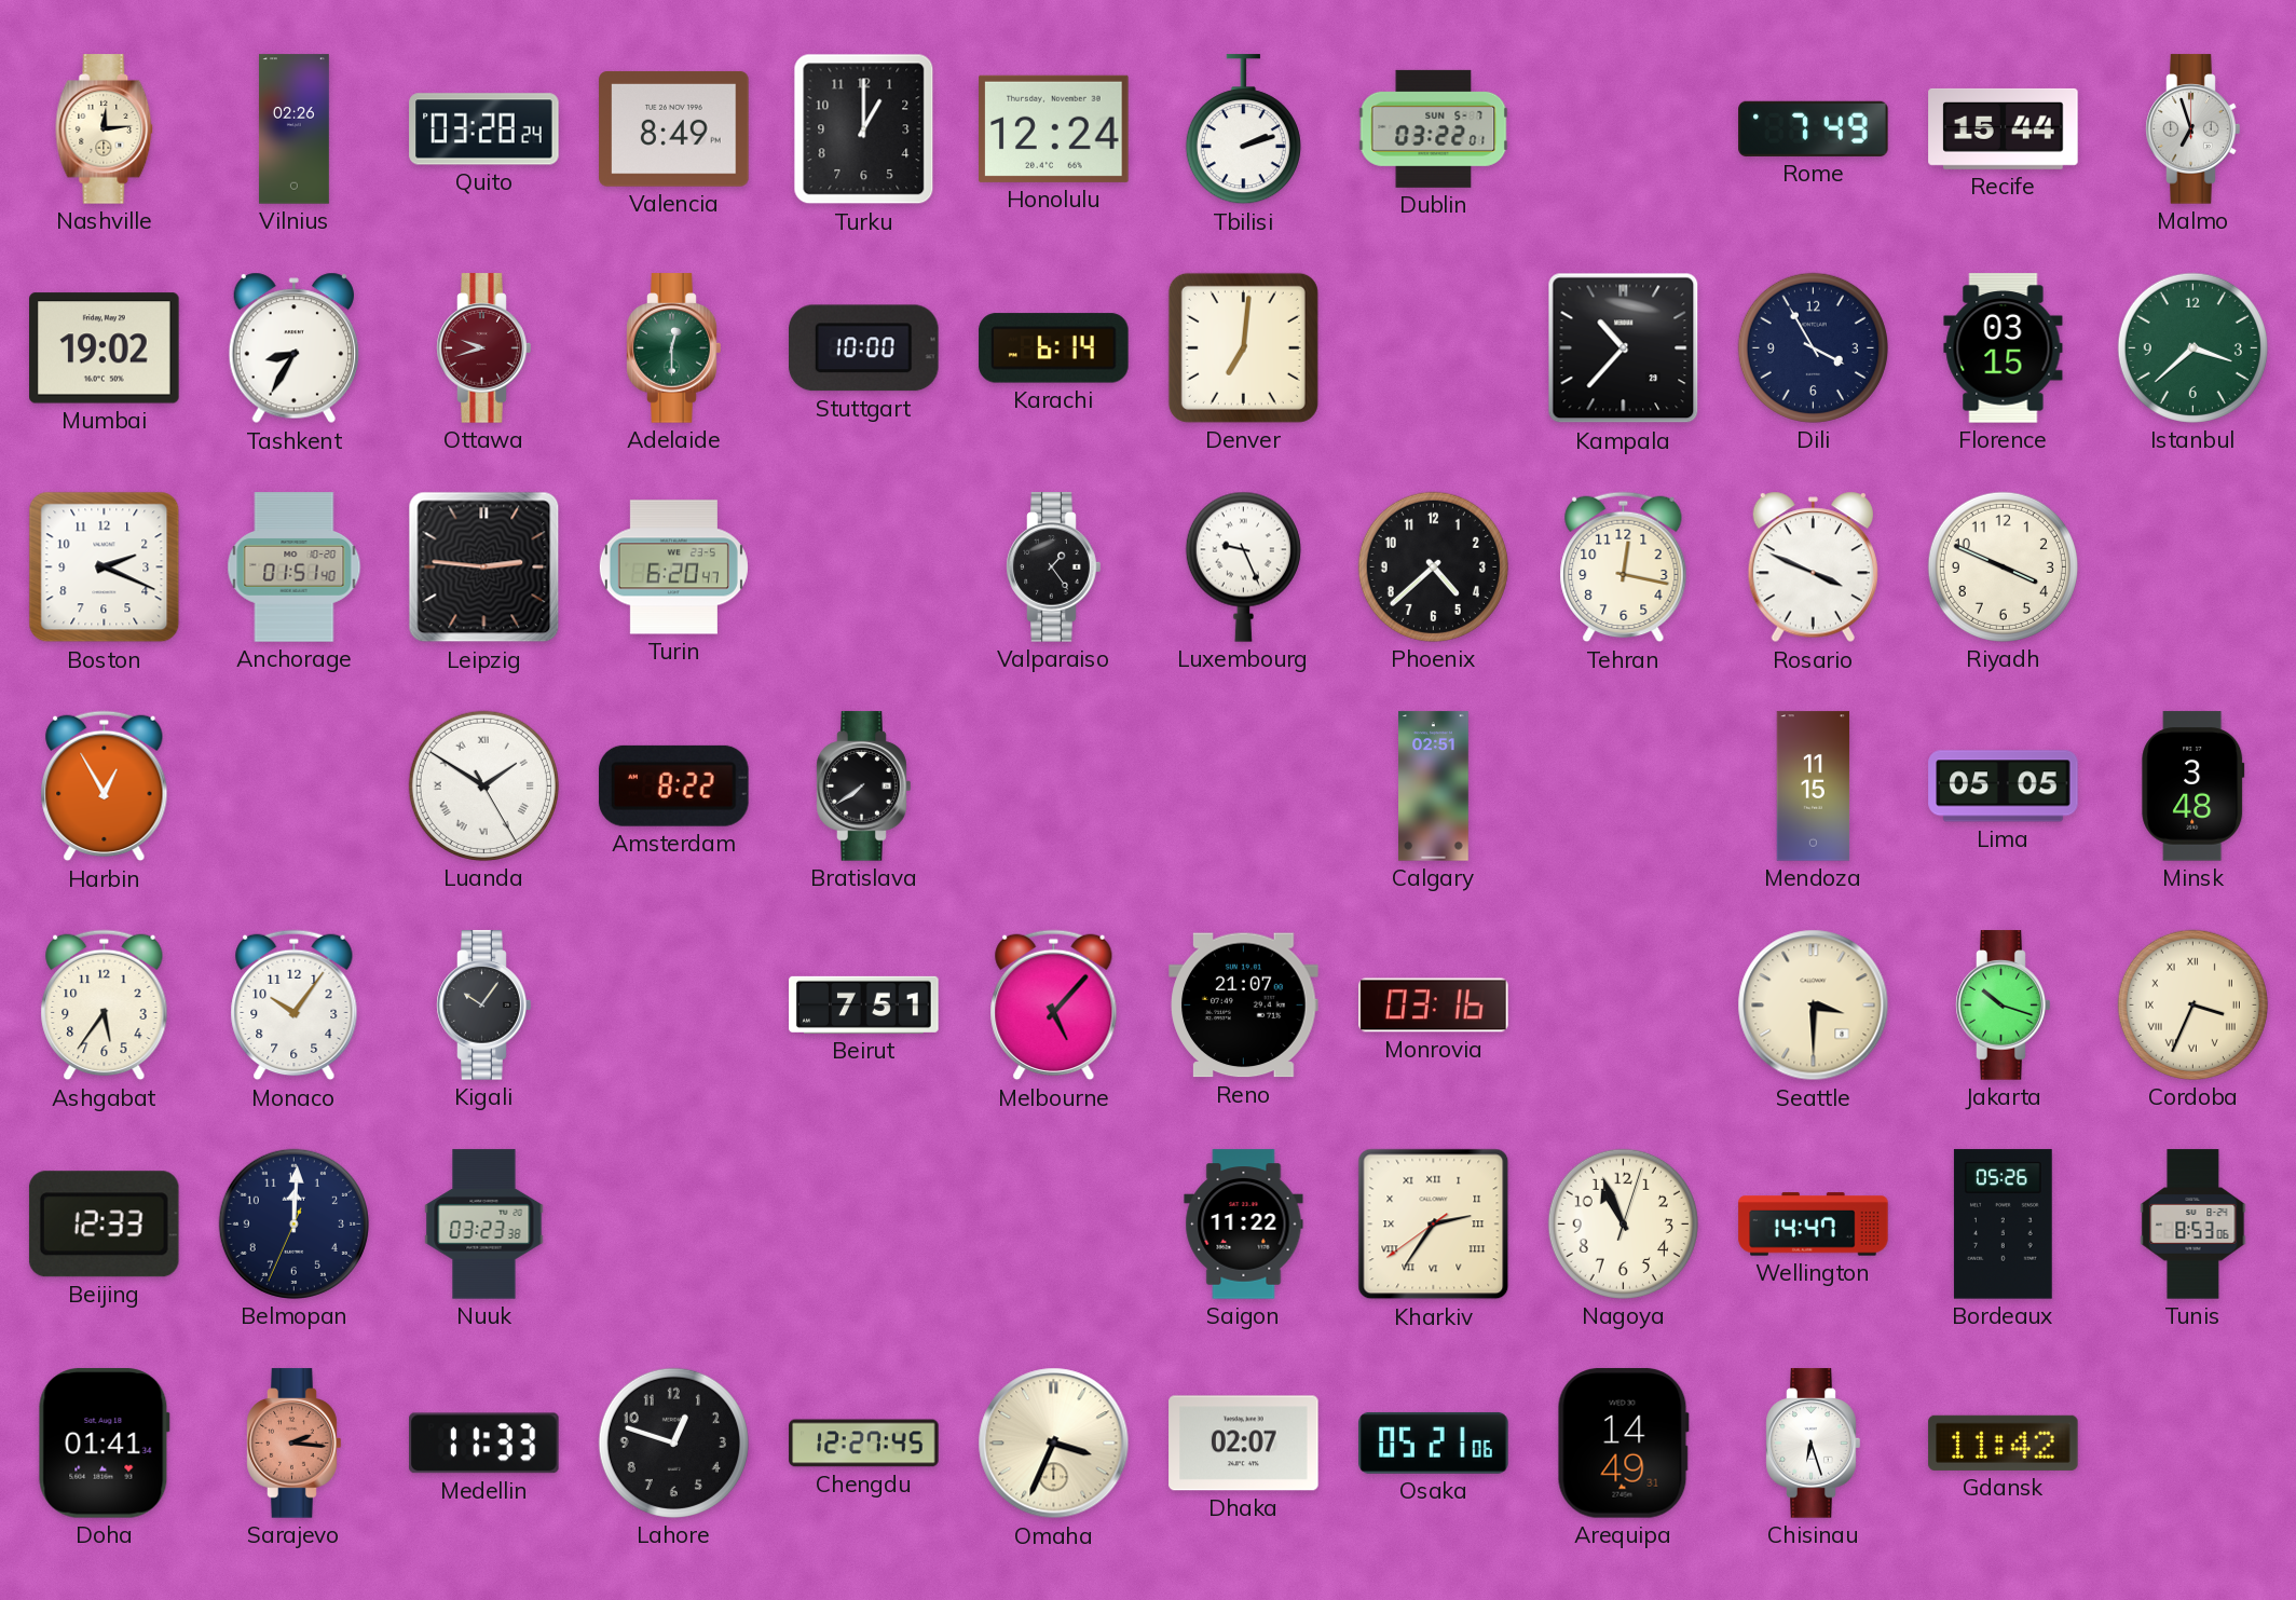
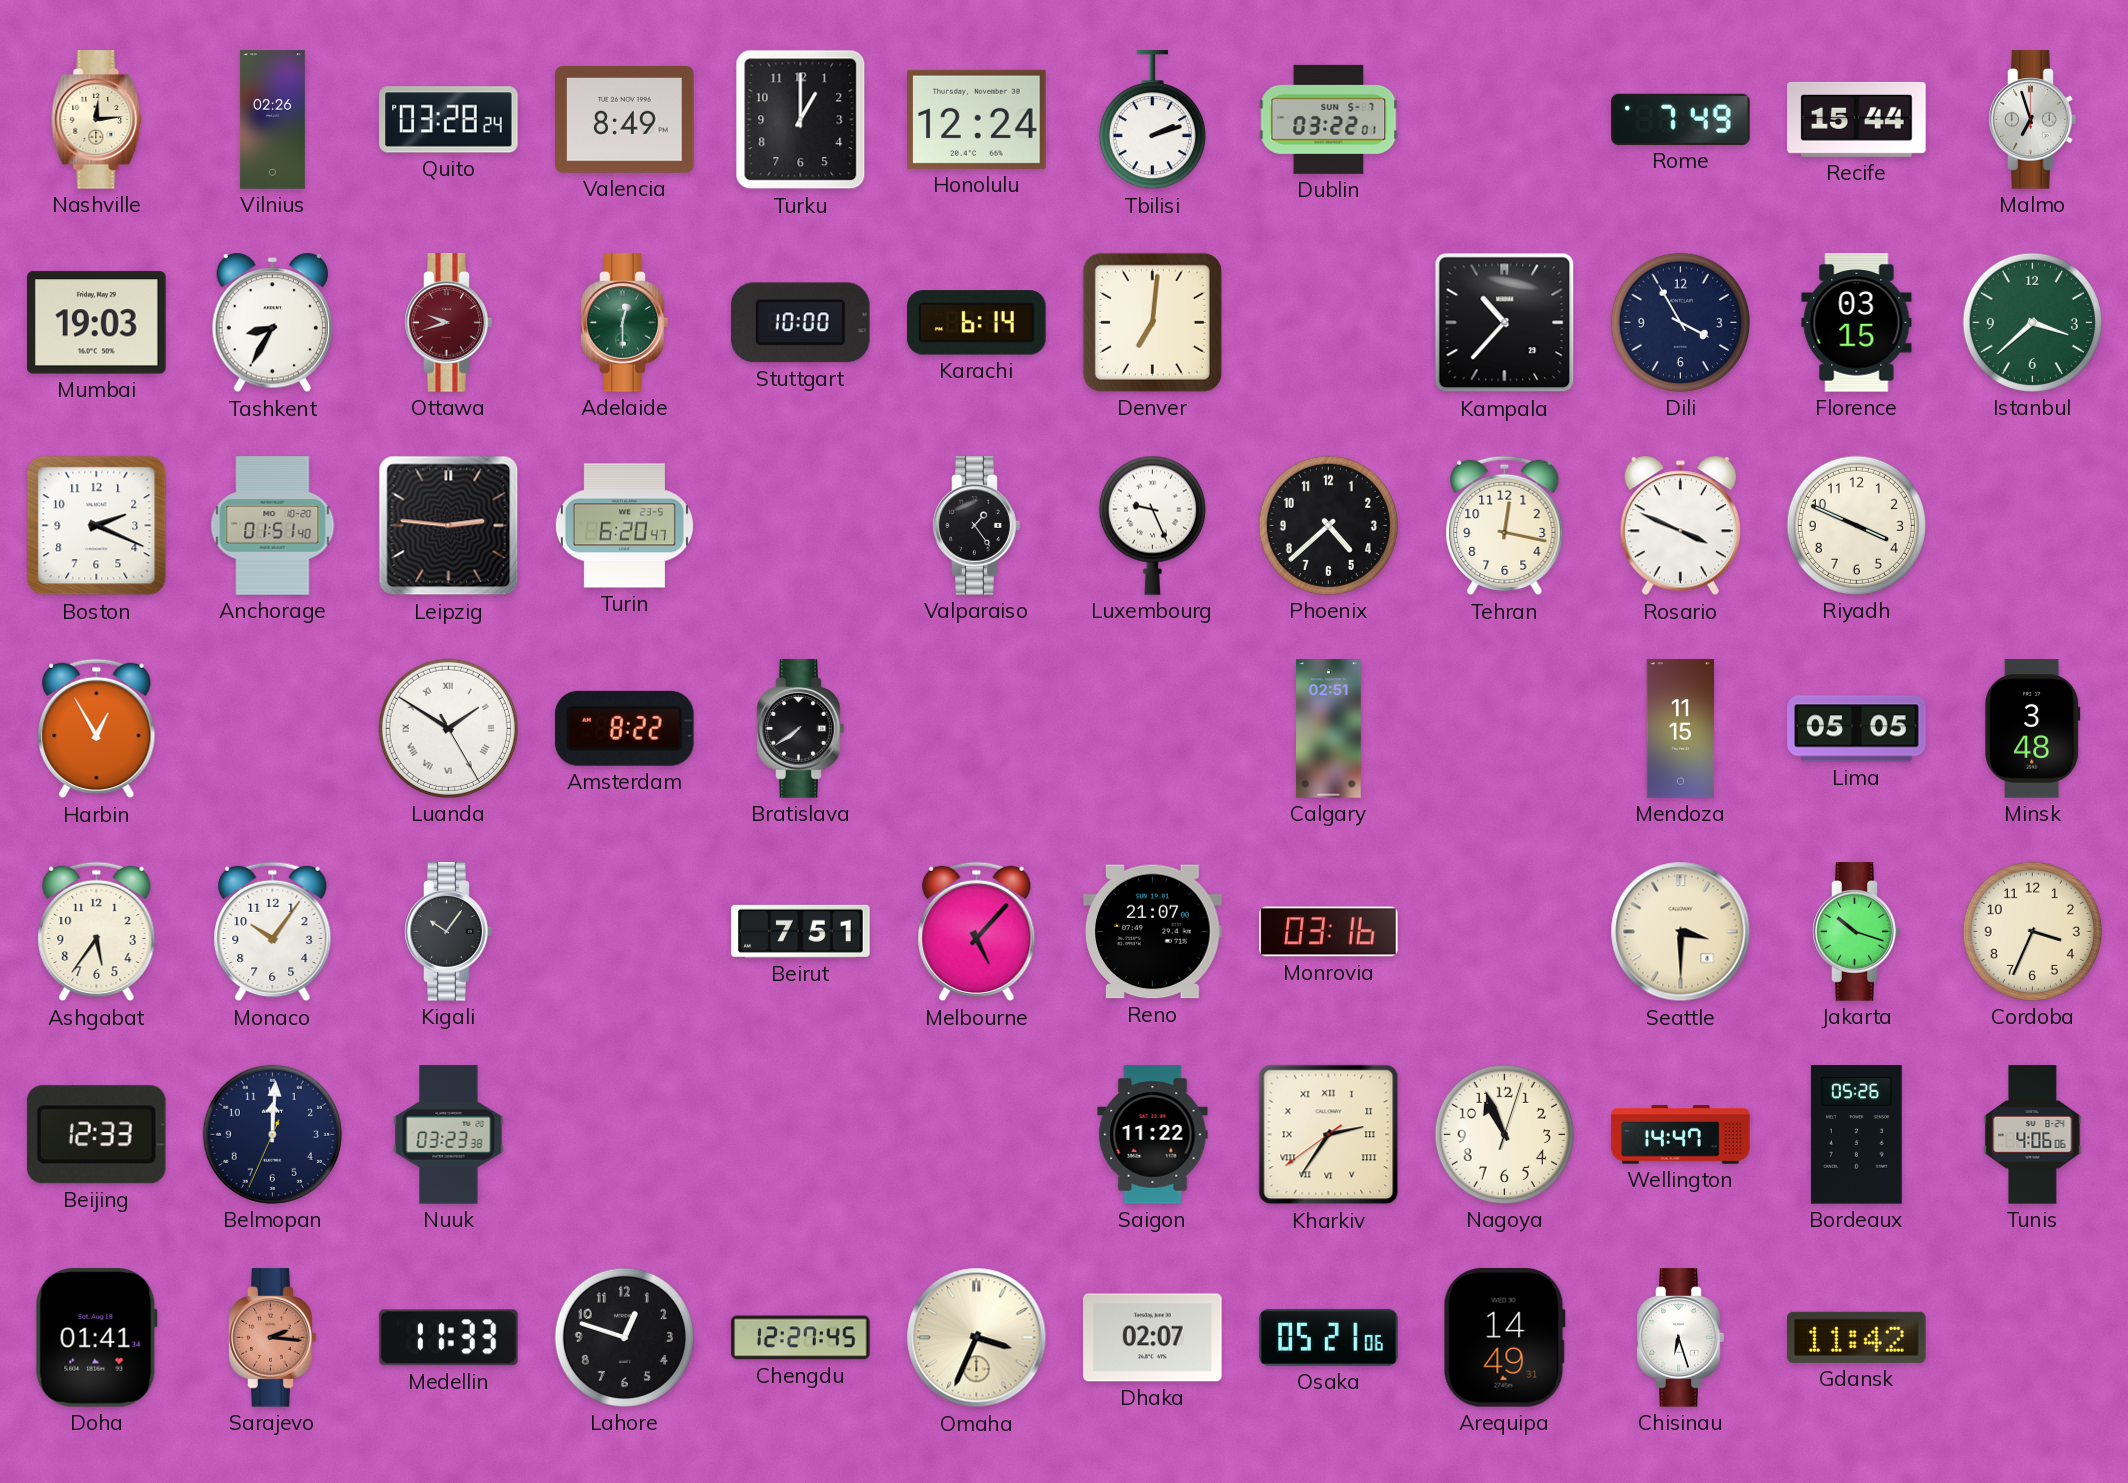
Mumbai: 19:02 -> 19:03
Cordoba numerals: Roman -> Arabic
Tunis: 8:53 -> 4:06
